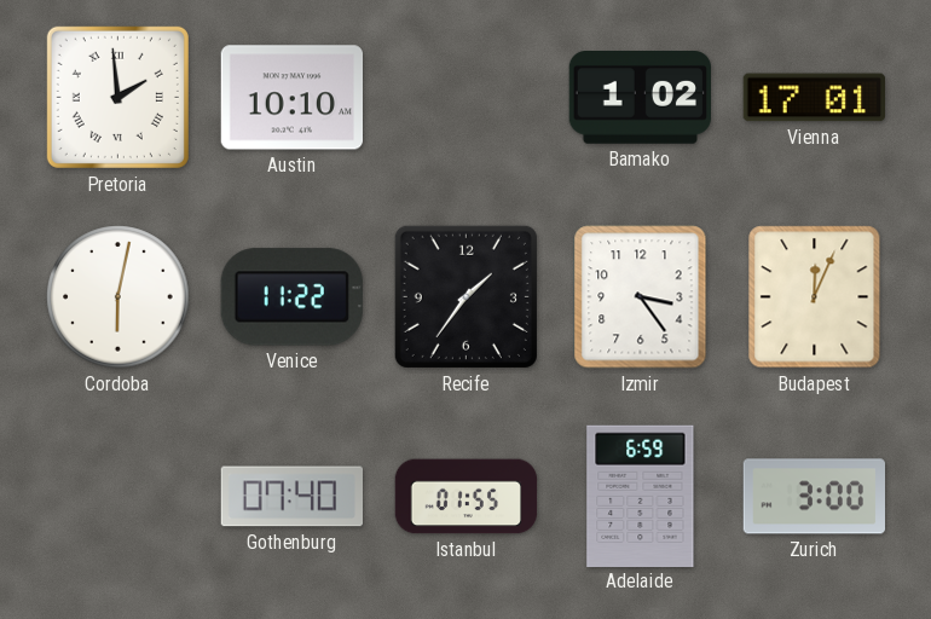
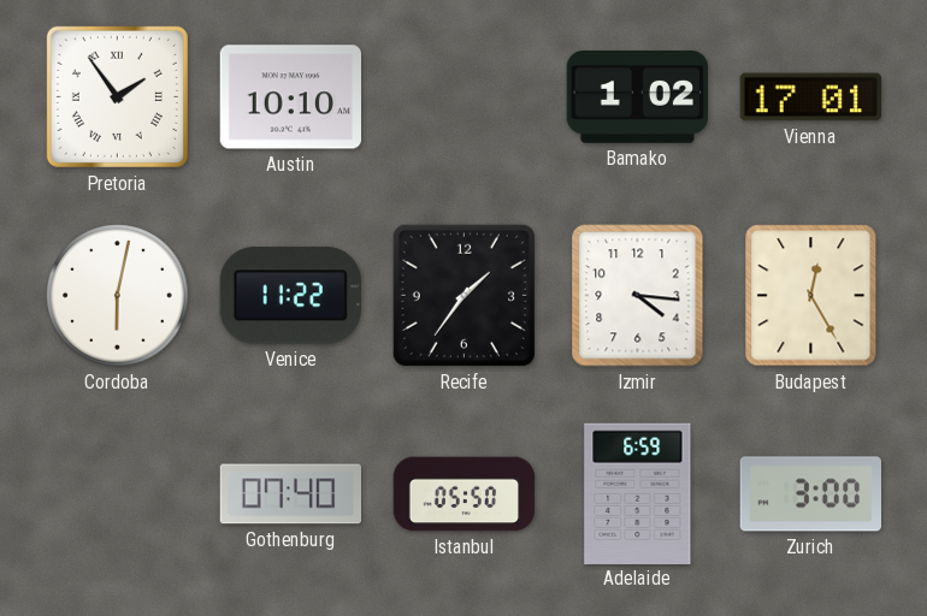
Pretoria: 1:59 -> 1:54
Izmir: 3:24 -> 4:16
Budapest: 12:04 -> 12:25
Istanbul: 01:55 -> 05:50
